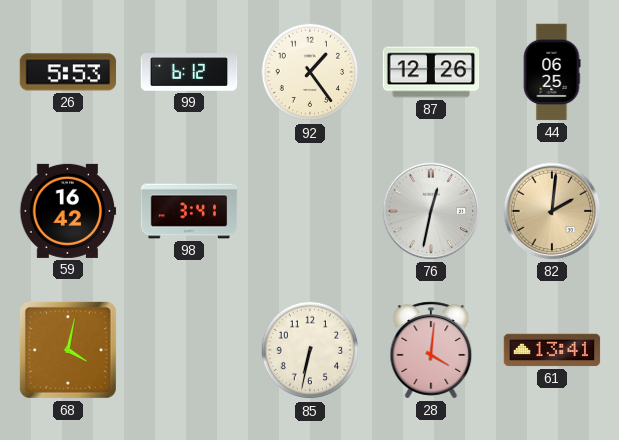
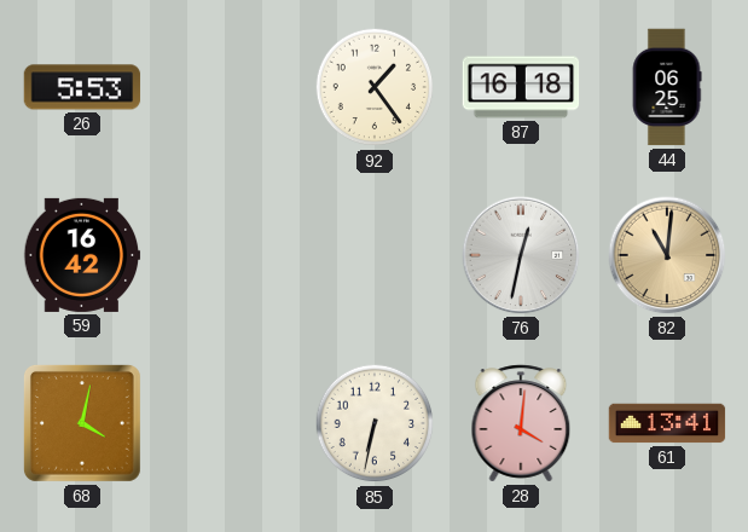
99: 6:12 -> none
87: 12:26 -> 16:18
98: 3:41 -> none
82: 2:01 -> 11:01
